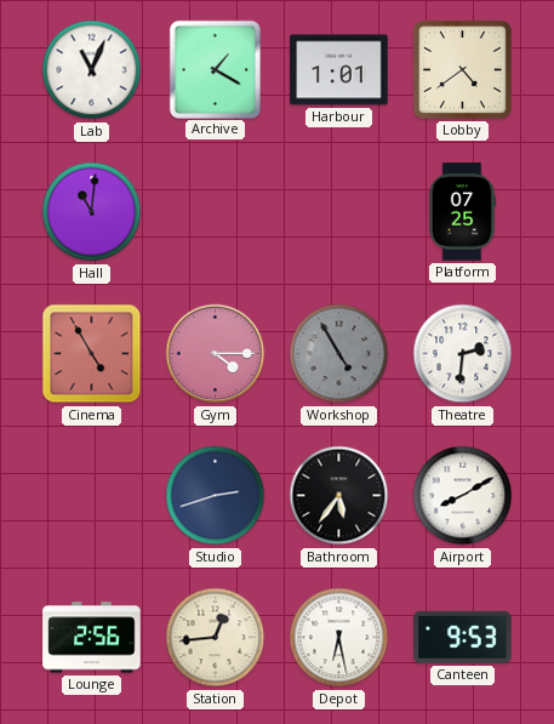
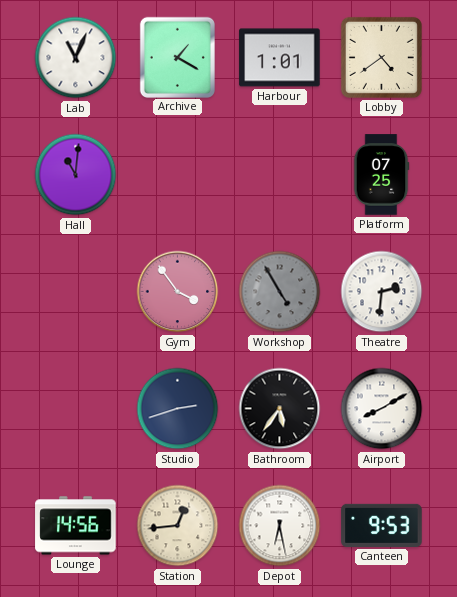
Cinema: 4:55 -> none
Gym: 4:15 -> 3:54
Lounge: 2:56 -> 14:56
